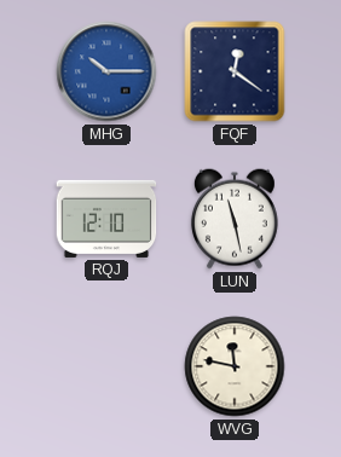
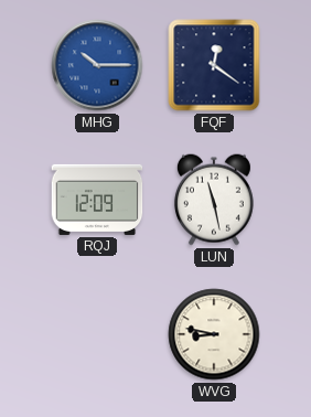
RQJ: 12:10 -> 12:09
WVG: 11:47 -> 8:47
